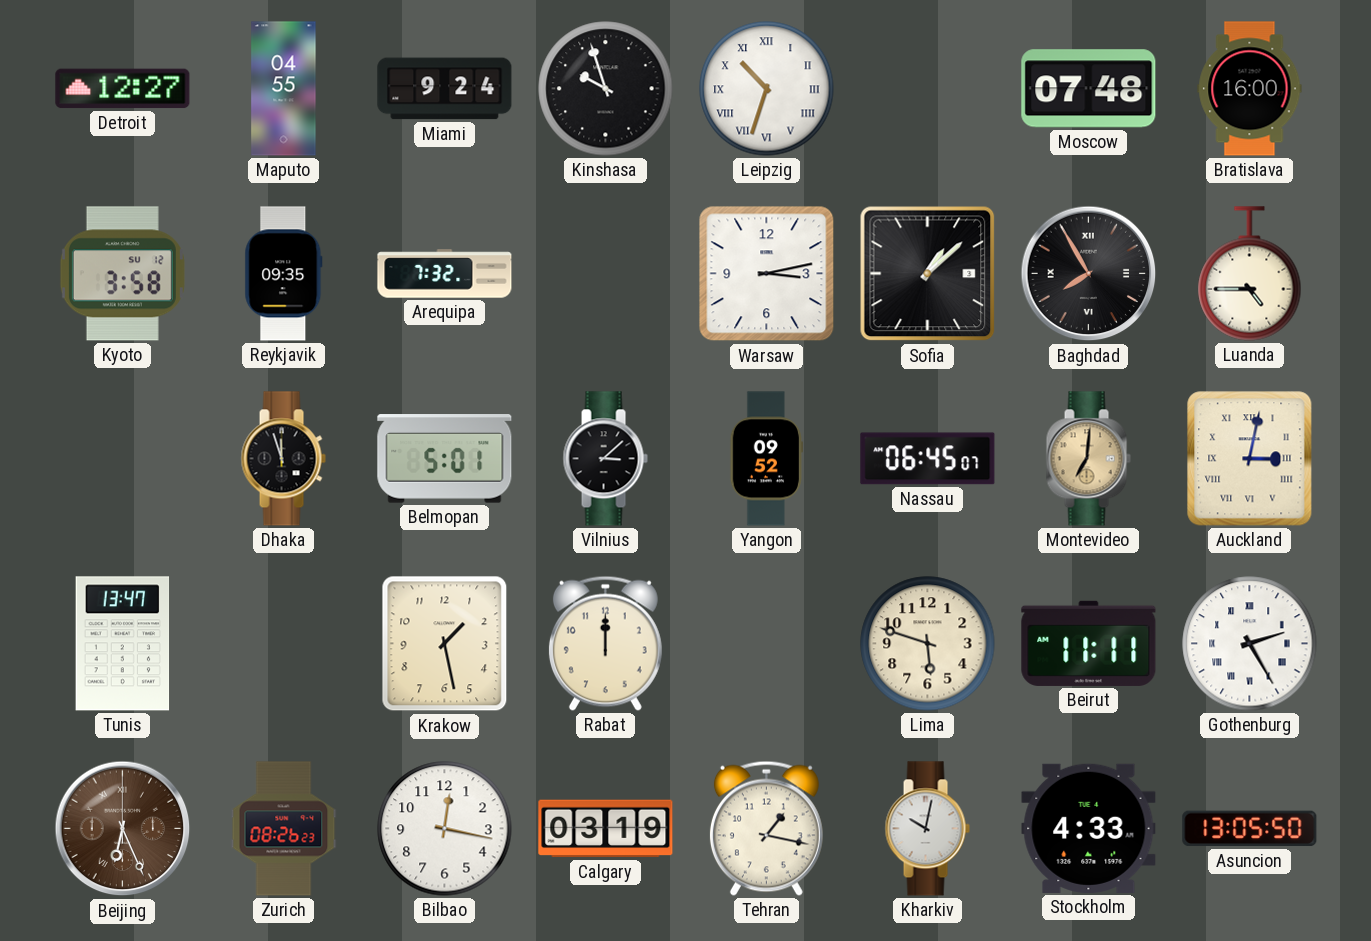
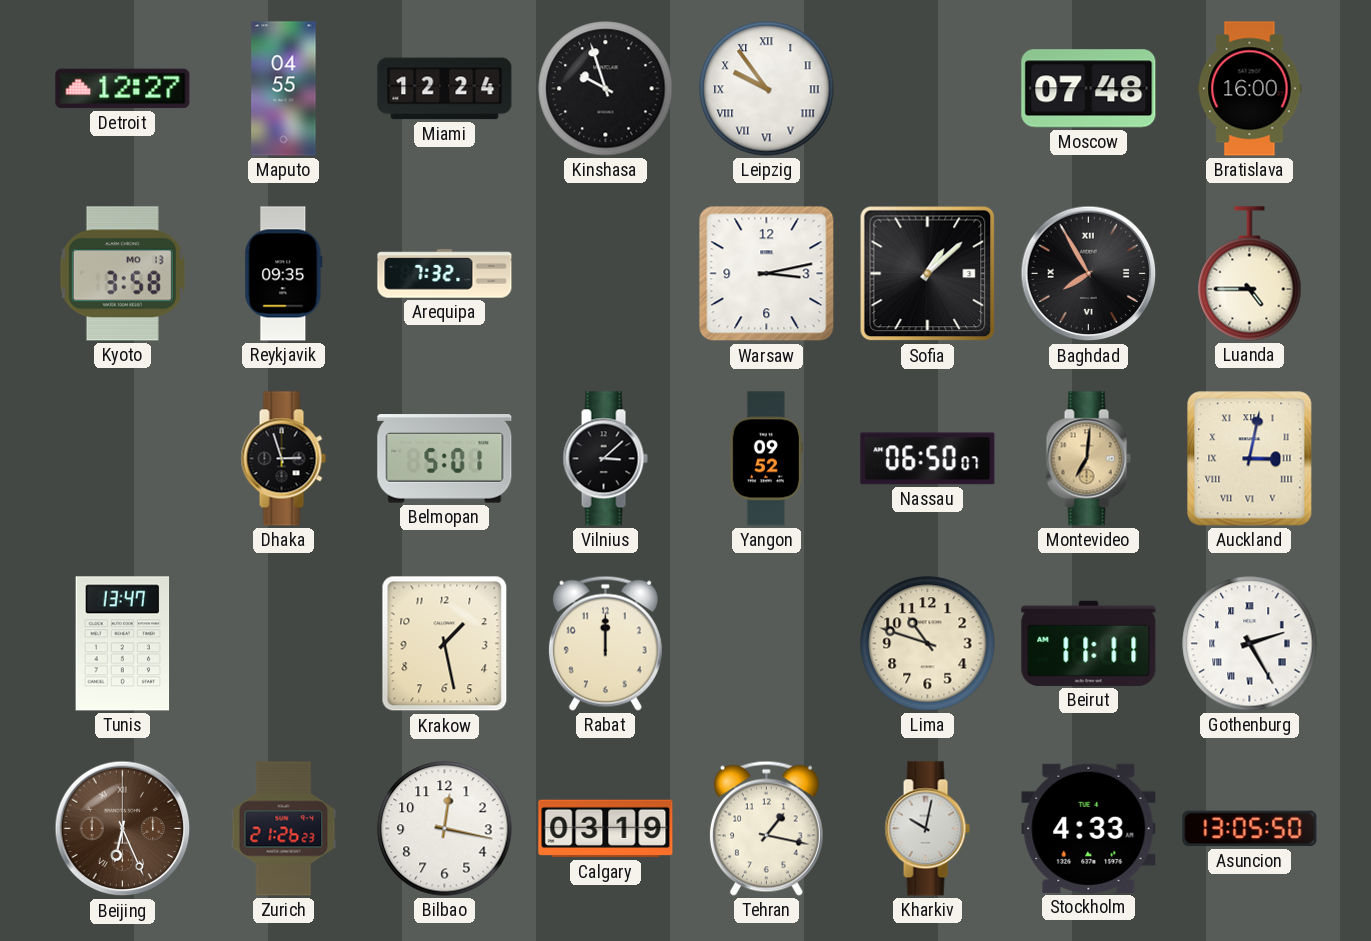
Miami: 9:24 -> 12:24
Leipzig: 10:33 -> 9:54
Kyoto date: SU 12 -> MO 13
Dhaka: 11:57 -> 2:57
Nassau: 06:45 -> 06:50
Lima: 5:48 -> 10:48
Zurich: 08:26 -> 21:26
